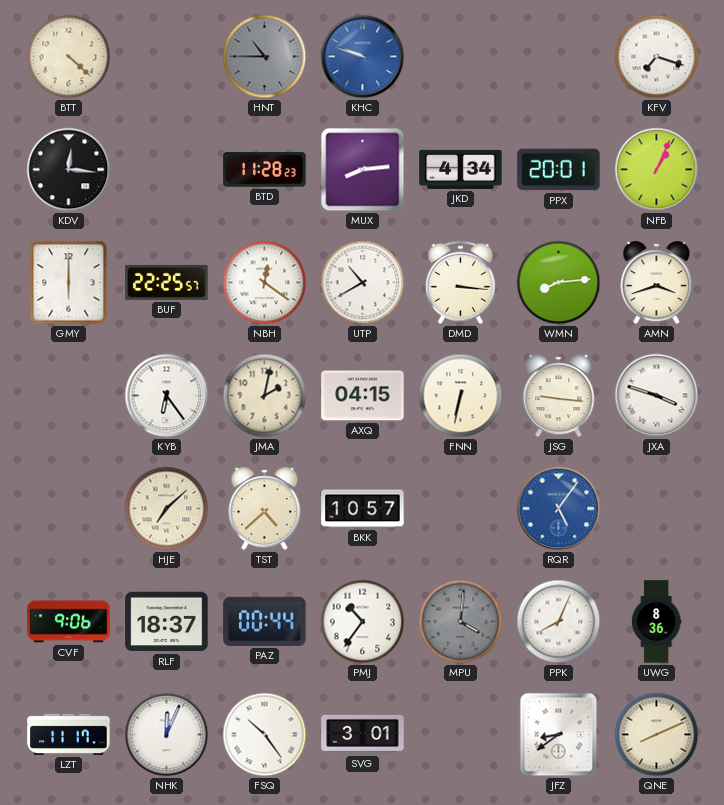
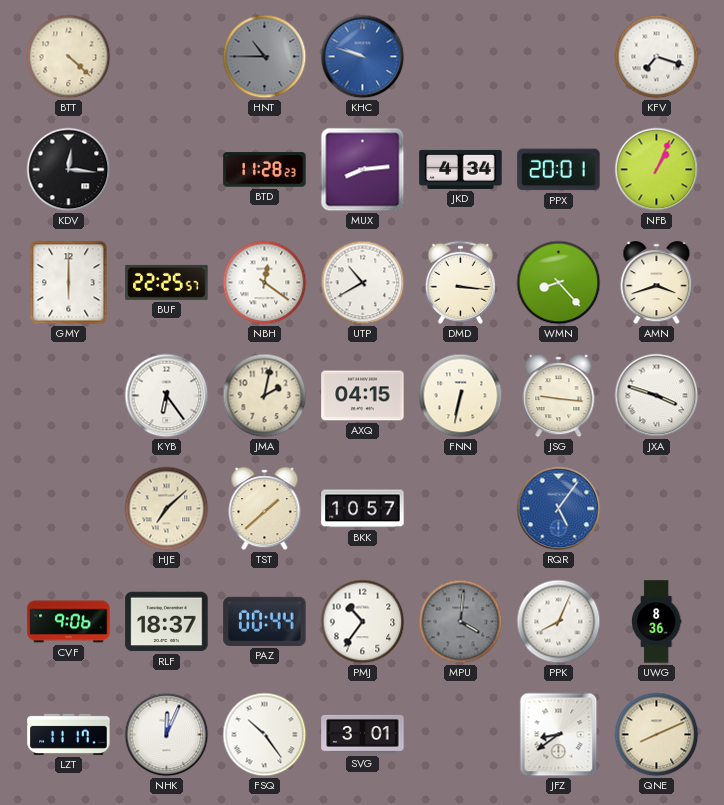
WMN: 8:14 -> 8:23
TST: 4:38 -> 1:38
